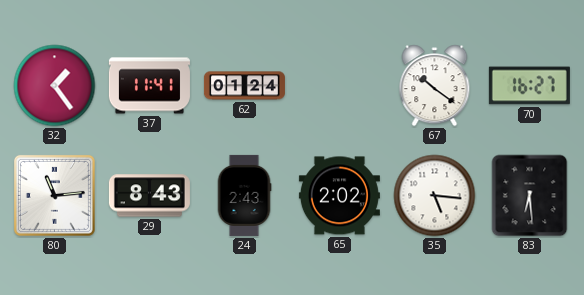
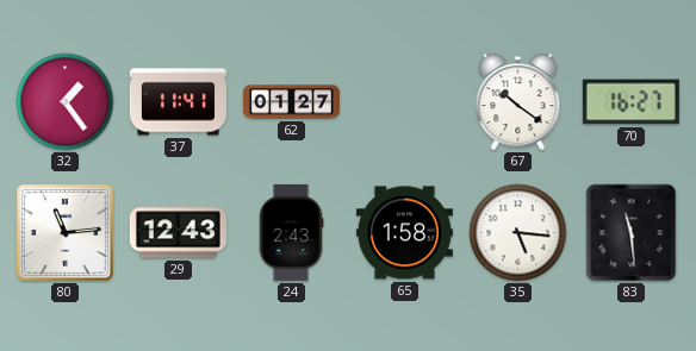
62: 01:24 -> 01:27
29: 8:43 -> 12:43
65: 2:02 -> 1:58
83: 6:29 -> 11:29
